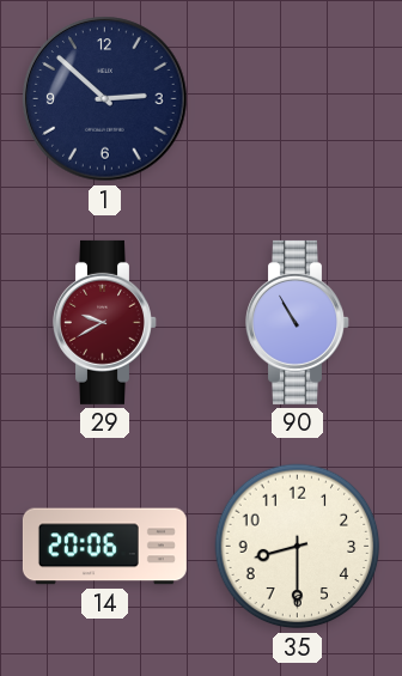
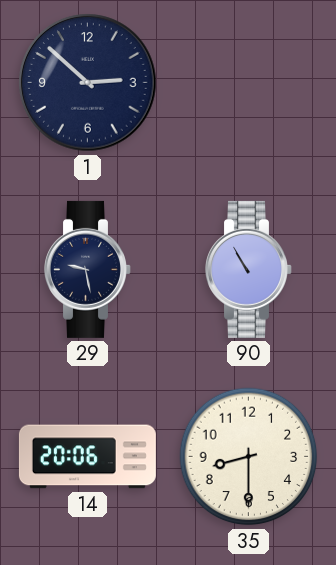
29: 9:40 -> 9:28
29 dial: burgundy -> navy
